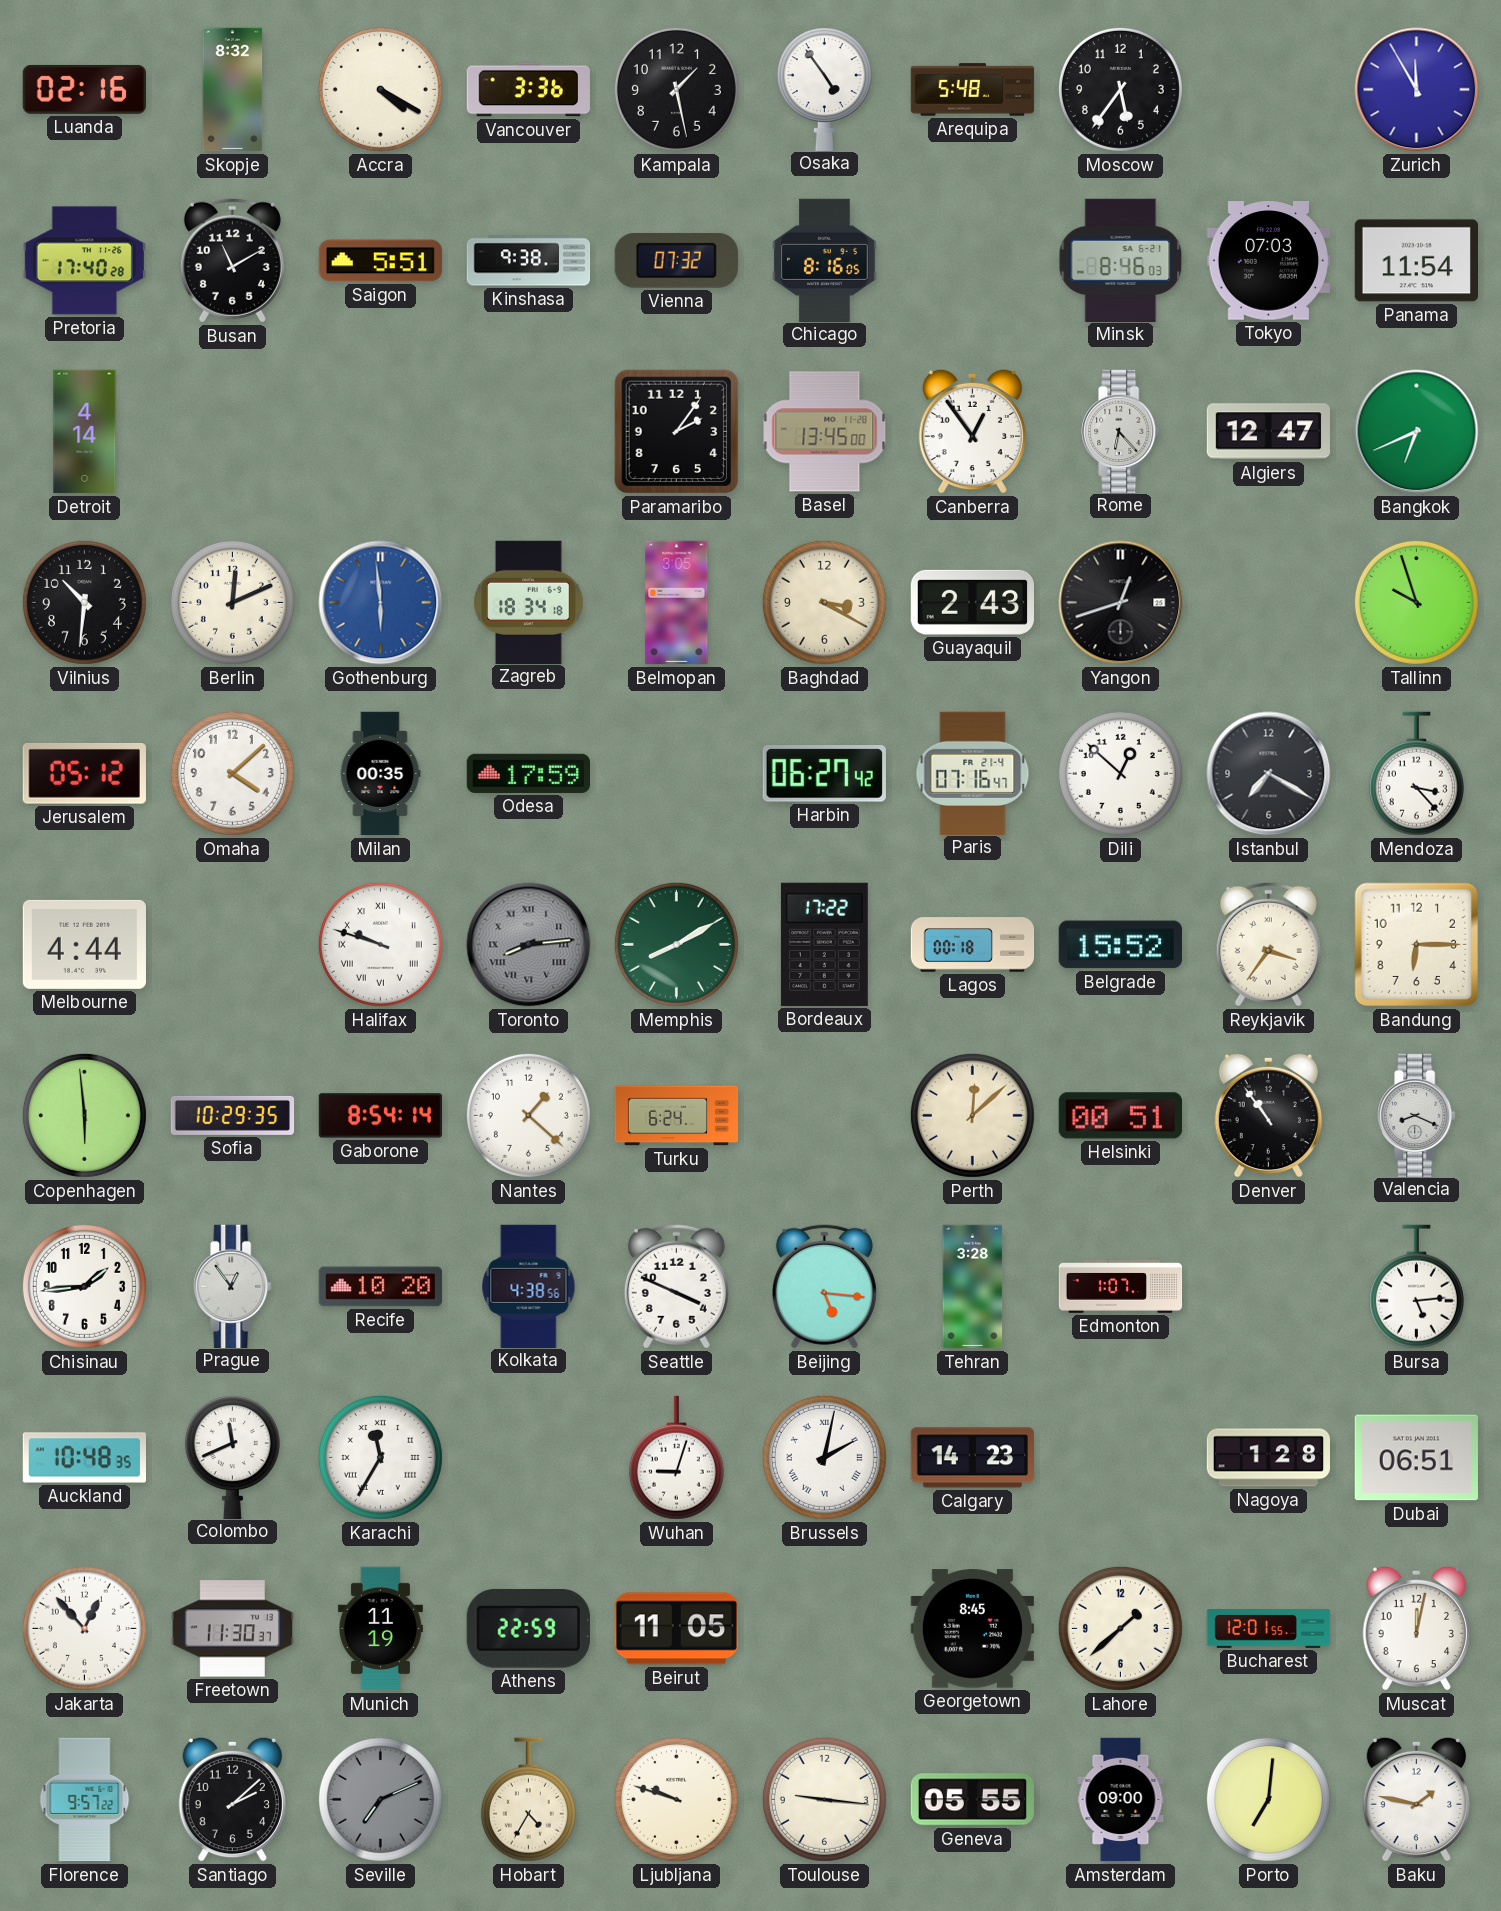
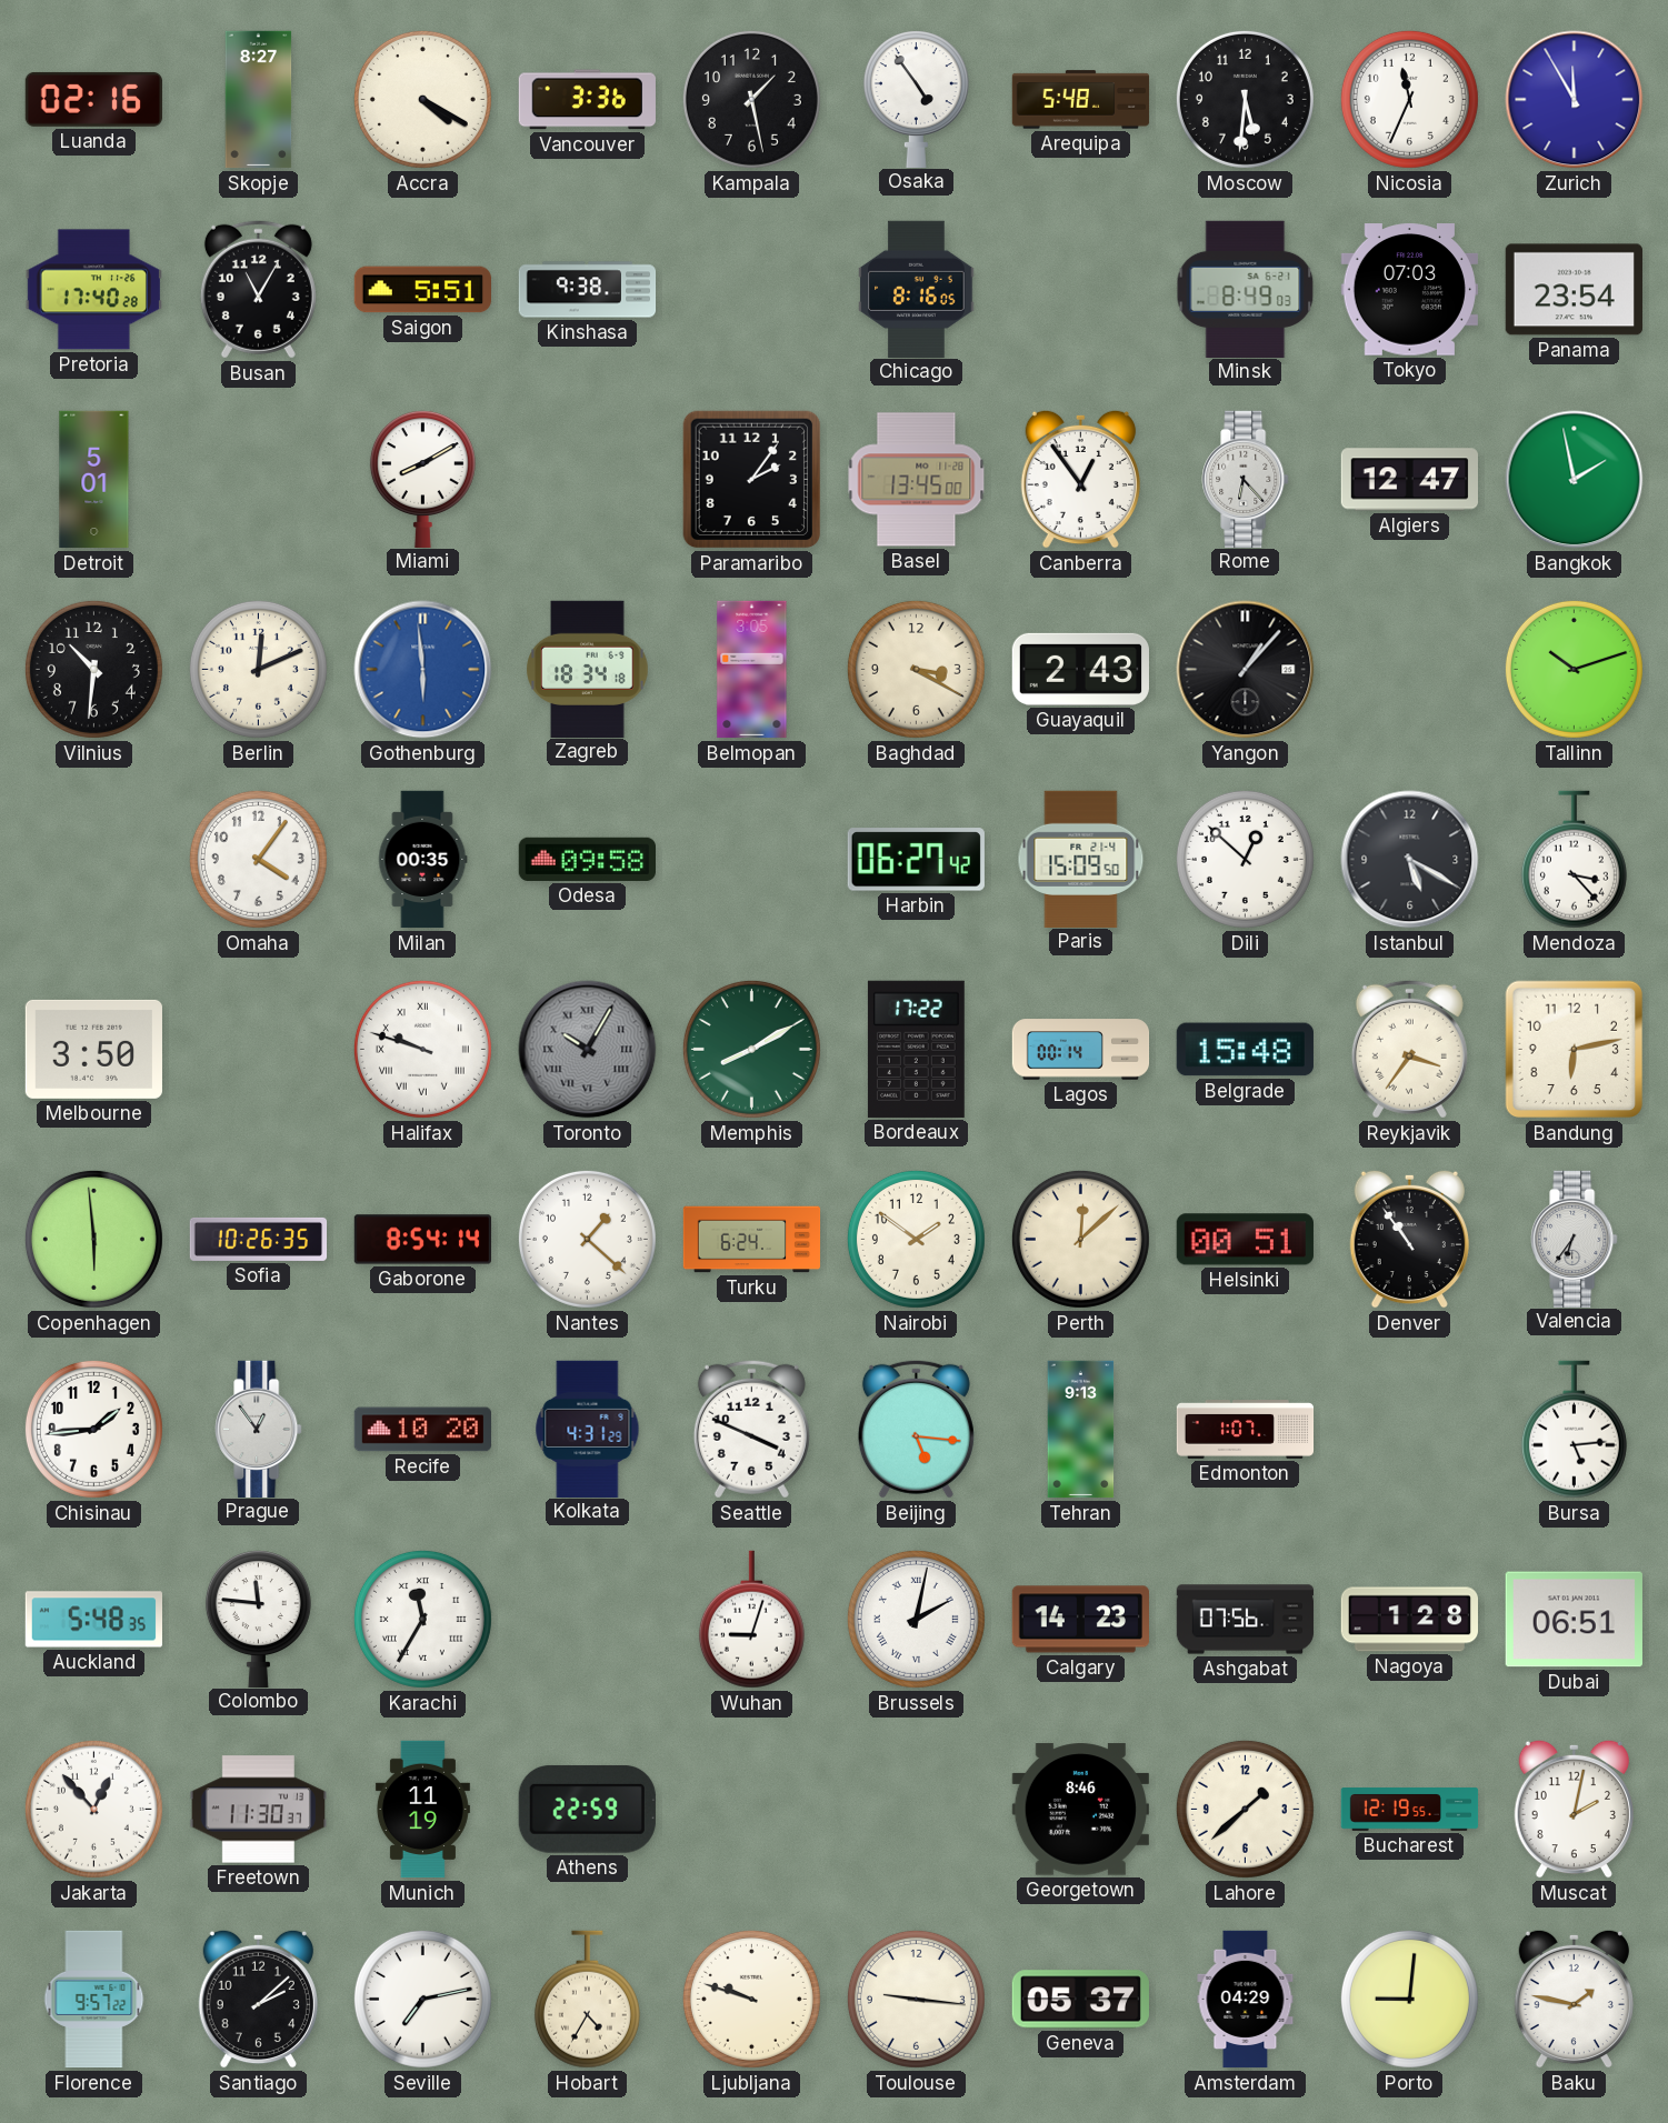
Skopje: 8:32 -> 8:27
Moscow: 5:36 -> 5:31
Nicosia: none -> 11:34
Busan: 11:10 -> 11:05
Vienna: 07:32 -> none
Minsk: 8:46 -> 8:49
Panama: 11:54 -> 23:54
Detroit: 4:14 -> 5:01
Miami: none -> 8:10
Bangkok: 6:41 -> 1:58
Yangon: 12:42 -> 1:07
Tallinn: 9:57 -> 10:12
Jerusalem: 05:12 -> none
Omaha: 4:08 -> 4:06
Odesa: 17:59 -> 09:58
Paris: 07:16 -> 15:09
Istanbul: 7:20 -> 5:20
Melbourne: 4:44 -> 3:50
Toronto: 8:14 -> 10:05
Lagos: 00:18 -> 00:14
Belgrade: 15:52 -> 15:48
Bandung: 6:15 -> 6:13
Sofia: 10:29 -> 10:26
Nairobi: none -> 1:51
Valencia: 8:19 -> 6:36
Kolkata: 4:38 -> 4:31
Tehran: 3:28 -> 9:13
Auckland: 10:48 -> 5:48
Colombo: 11:41 -> 11:46
Ashgabat: none -> 07:56
Beirut: 11:05 -> none
Georgetown: 8:45 -> 8:46
Bucharest: 12:01 -> 12:19
Muscat: 12:02 -> 2:02
Seville: 7:11 -> 7:13
Seville dial: grey -> white
Geneva: 05:55 -> 05:37
Amsterdam: 09:00 -> 04:29
Porto: 7:01 -> 9:01
